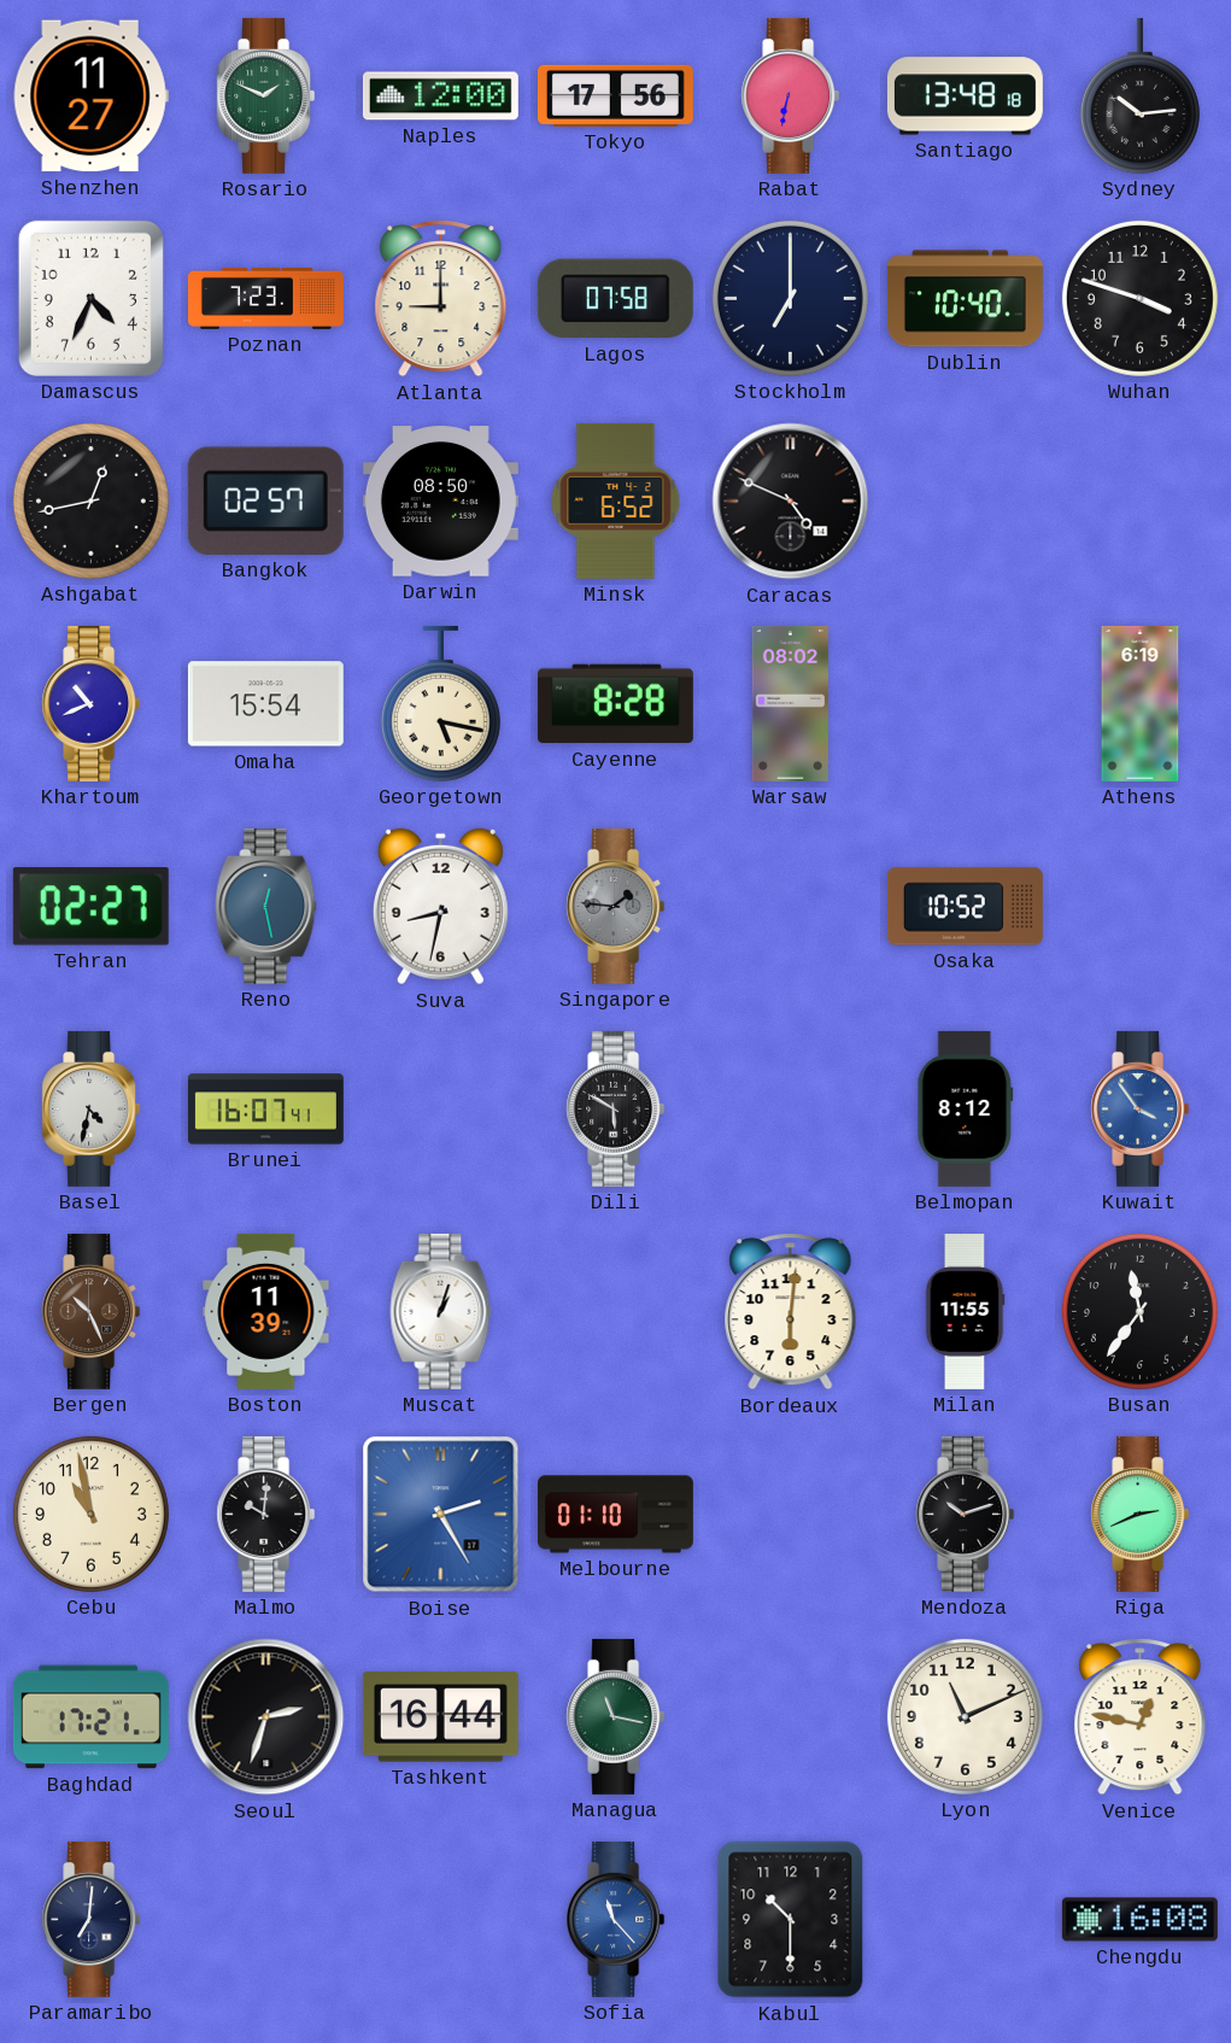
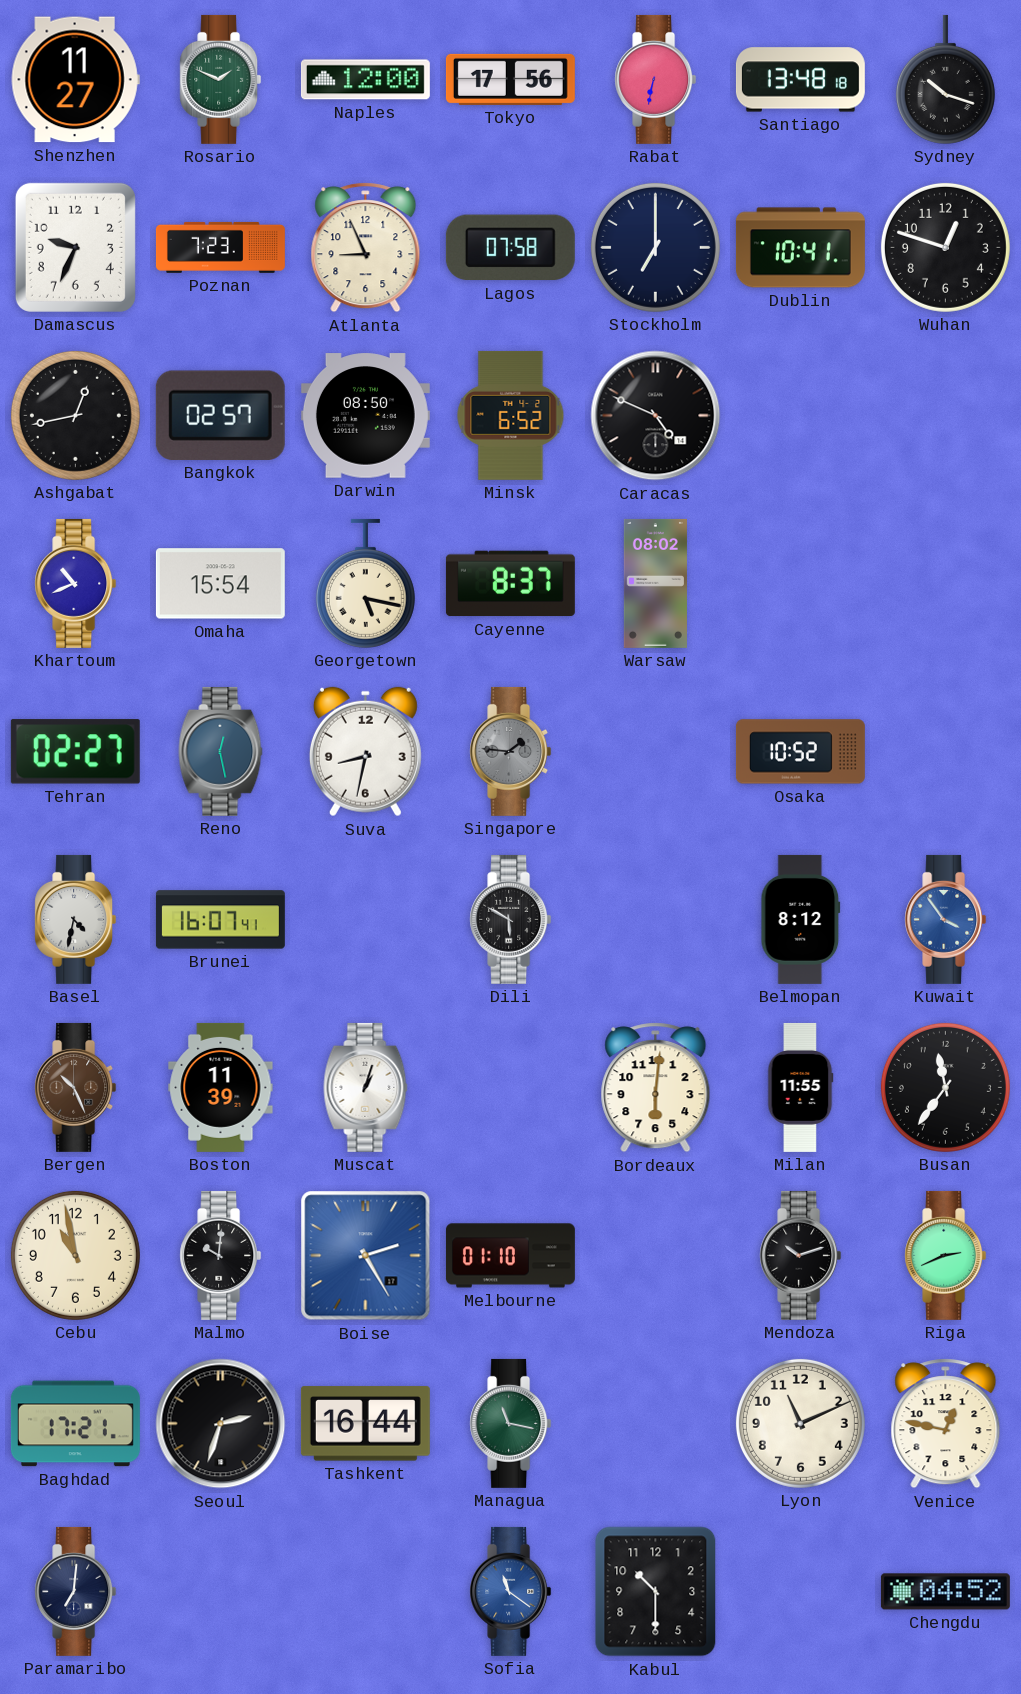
Sydney: 10:14 -> 10:18
Damascus: 4:34 -> 9:34
Atlanta: 9:00 -> 8:56
Dublin: 10:40 -> 10:41
Wuhan: 3:48 -> 12:48
Cayenne: 8:28 -> 8:37
Athens: 6:19 -> none
Sofia: 11:23 -> 11:21
Chengdu: 16:08 -> 04:52
